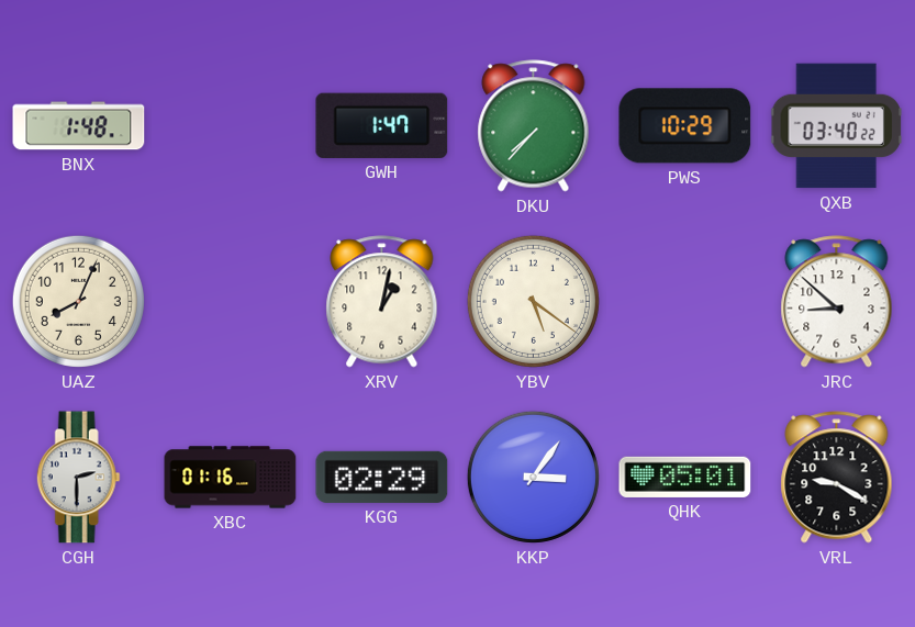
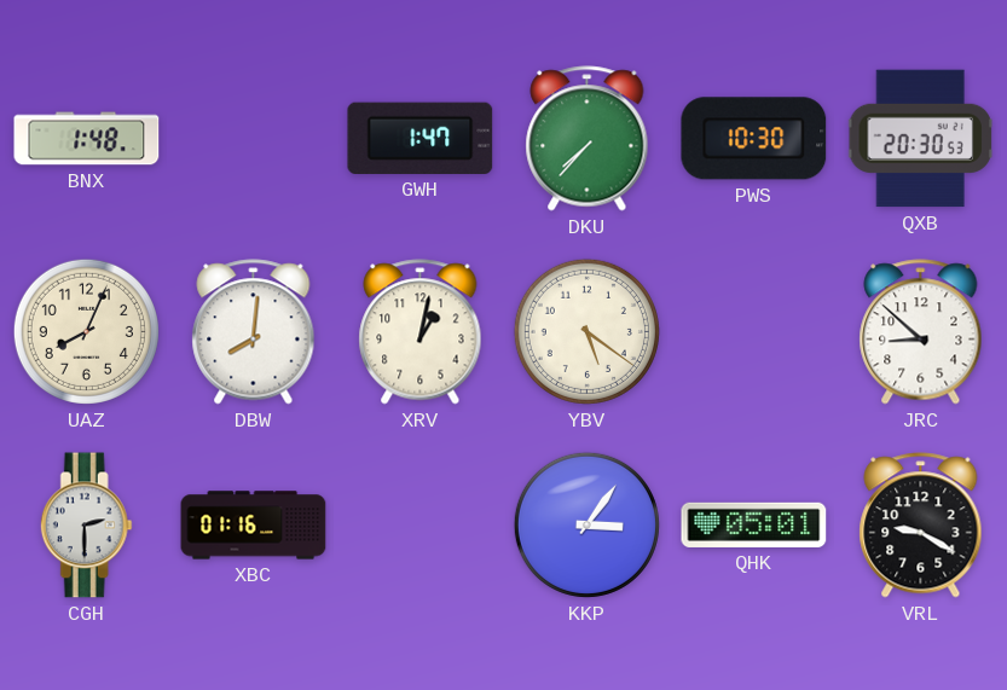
PWS: 10:29 -> 10:30
QXB: 03:40 -> 20:30
DBW: none -> 8:01
KGG: 02:29 -> none
